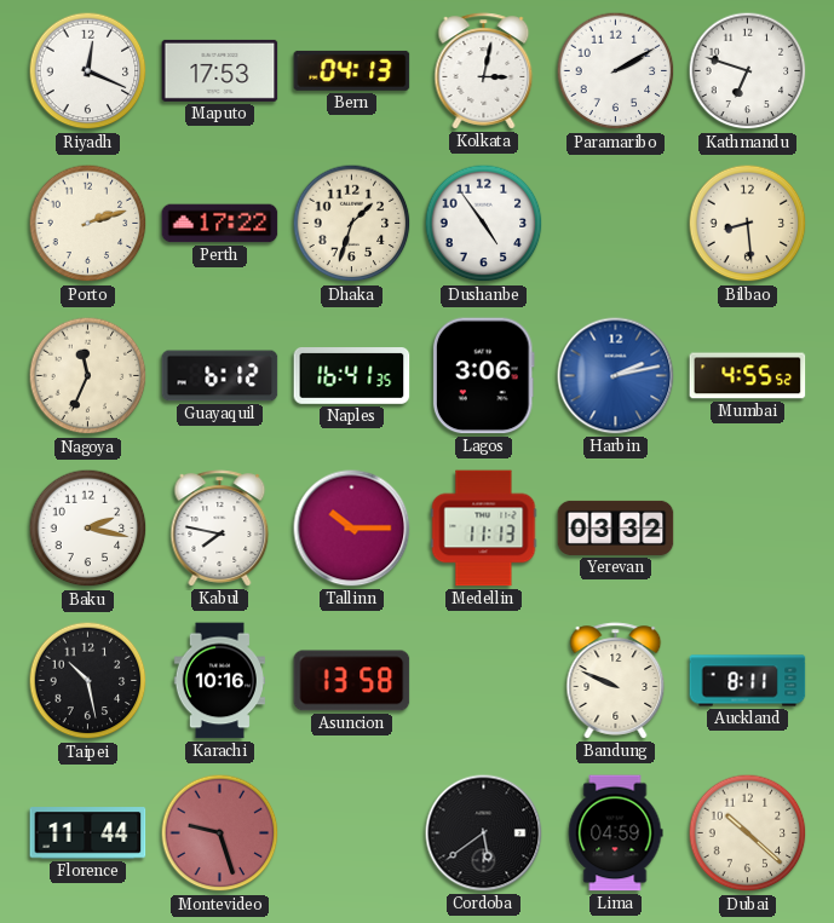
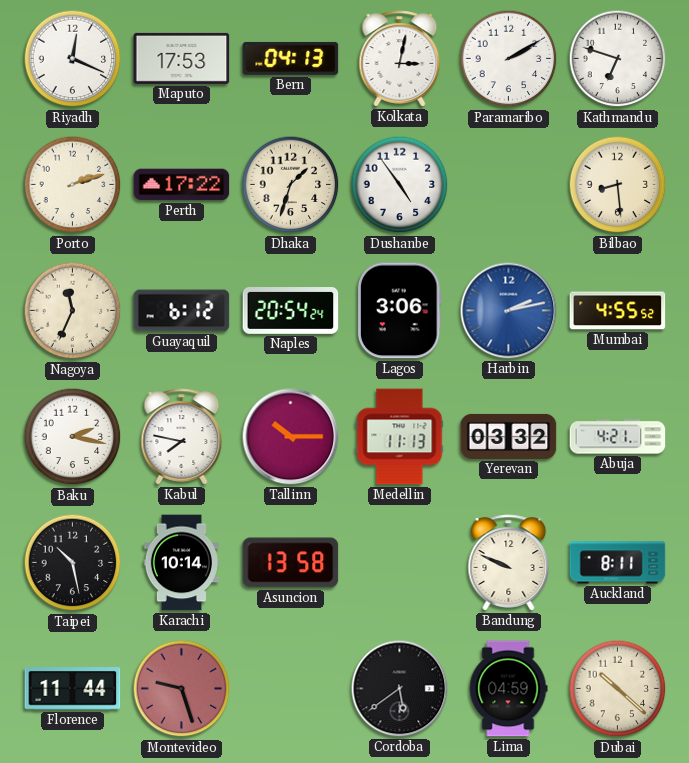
Naples: 16:41 -> 20:54
Abuja: none -> 4:21
Karachi: 10:16 -> 10:14
